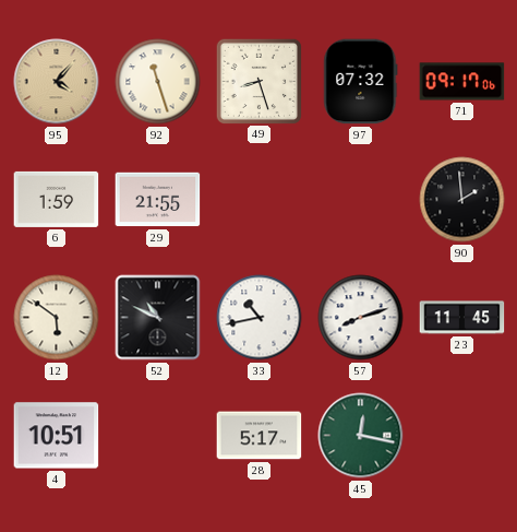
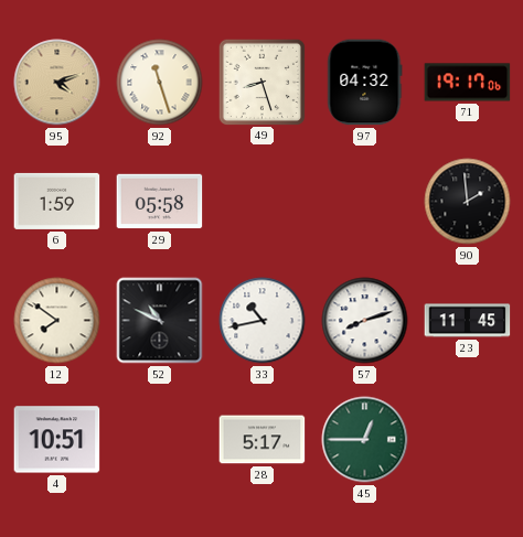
95: 4:07 -> 4:12
97: 07:32 -> 04:32
71: 09:17 -> 19:17
29: 21:55 -> 05:58
12: 5:51 -> 7:51
45: 12:17 -> 12:45
